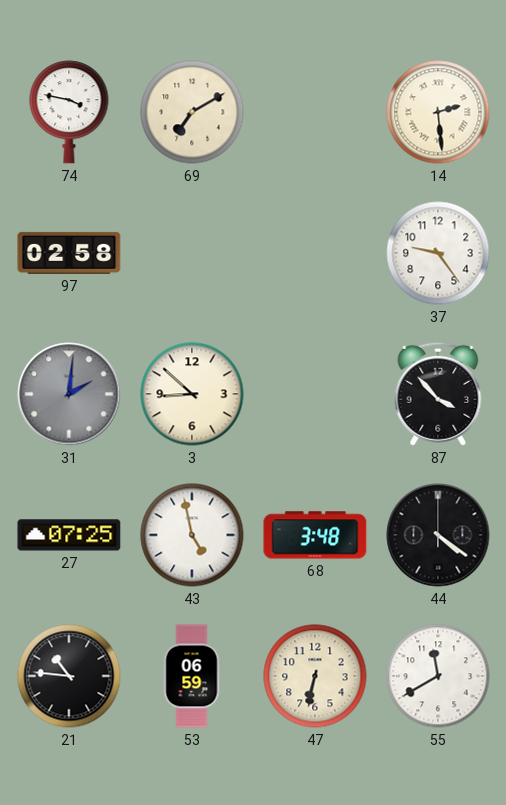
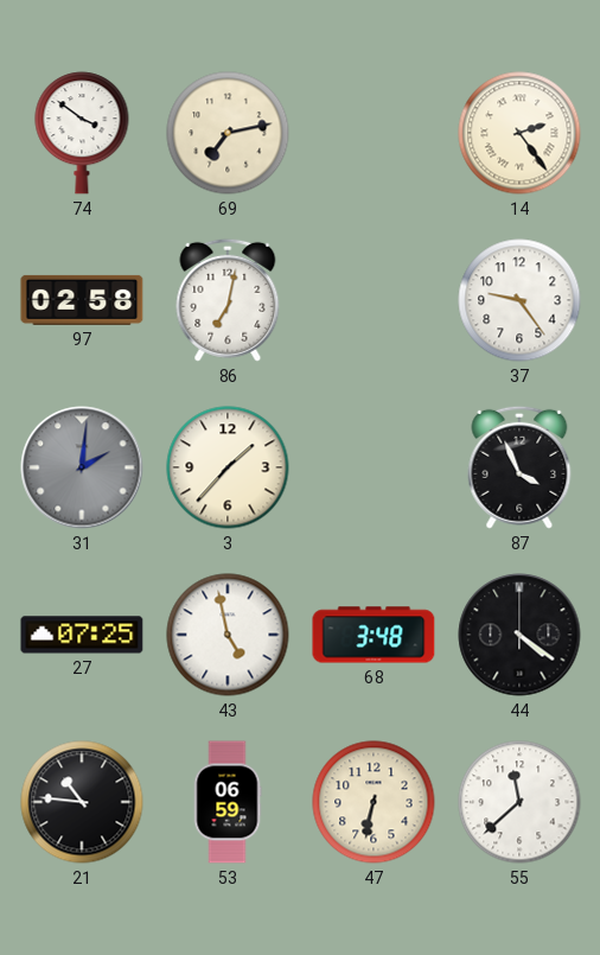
74: 3:47 -> 3:51
69: 7:10 -> 7:13
14: 2:29 -> 2:24
86: none -> 7:02
3: 8:52 -> 1:37
87: 3:53 -> 3:56
55: 11:40 -> 11:38
